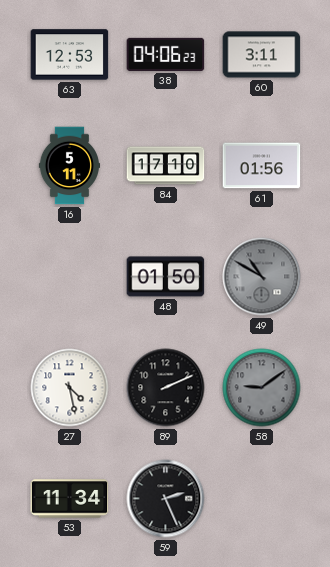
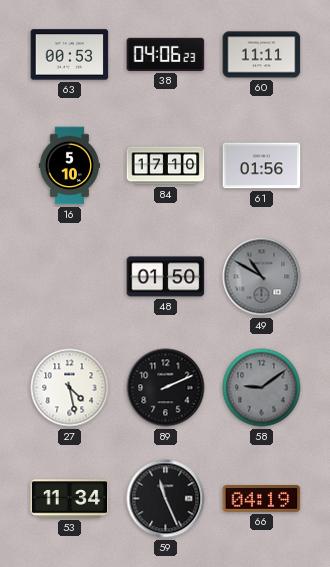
63: 12:53 -> 00:53
60: 3:11 -> 11:11
16: 5:11 -> 5:10
59: 2:26 -> 11:26
66: none -> 04:19
